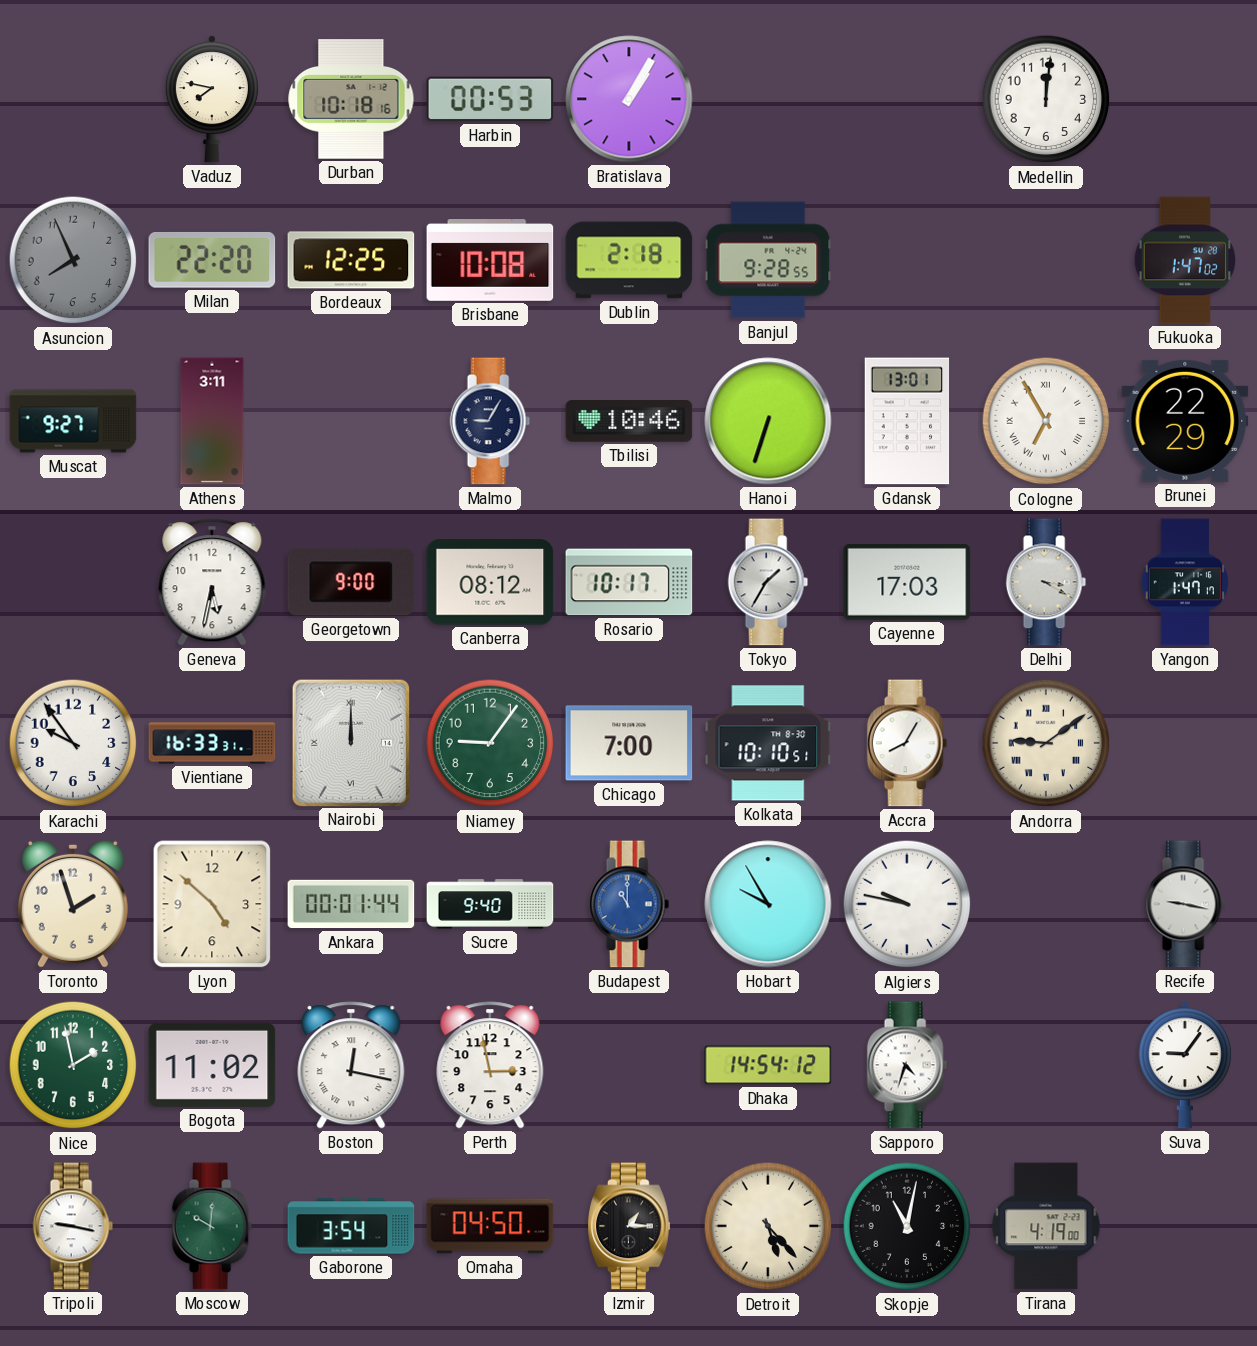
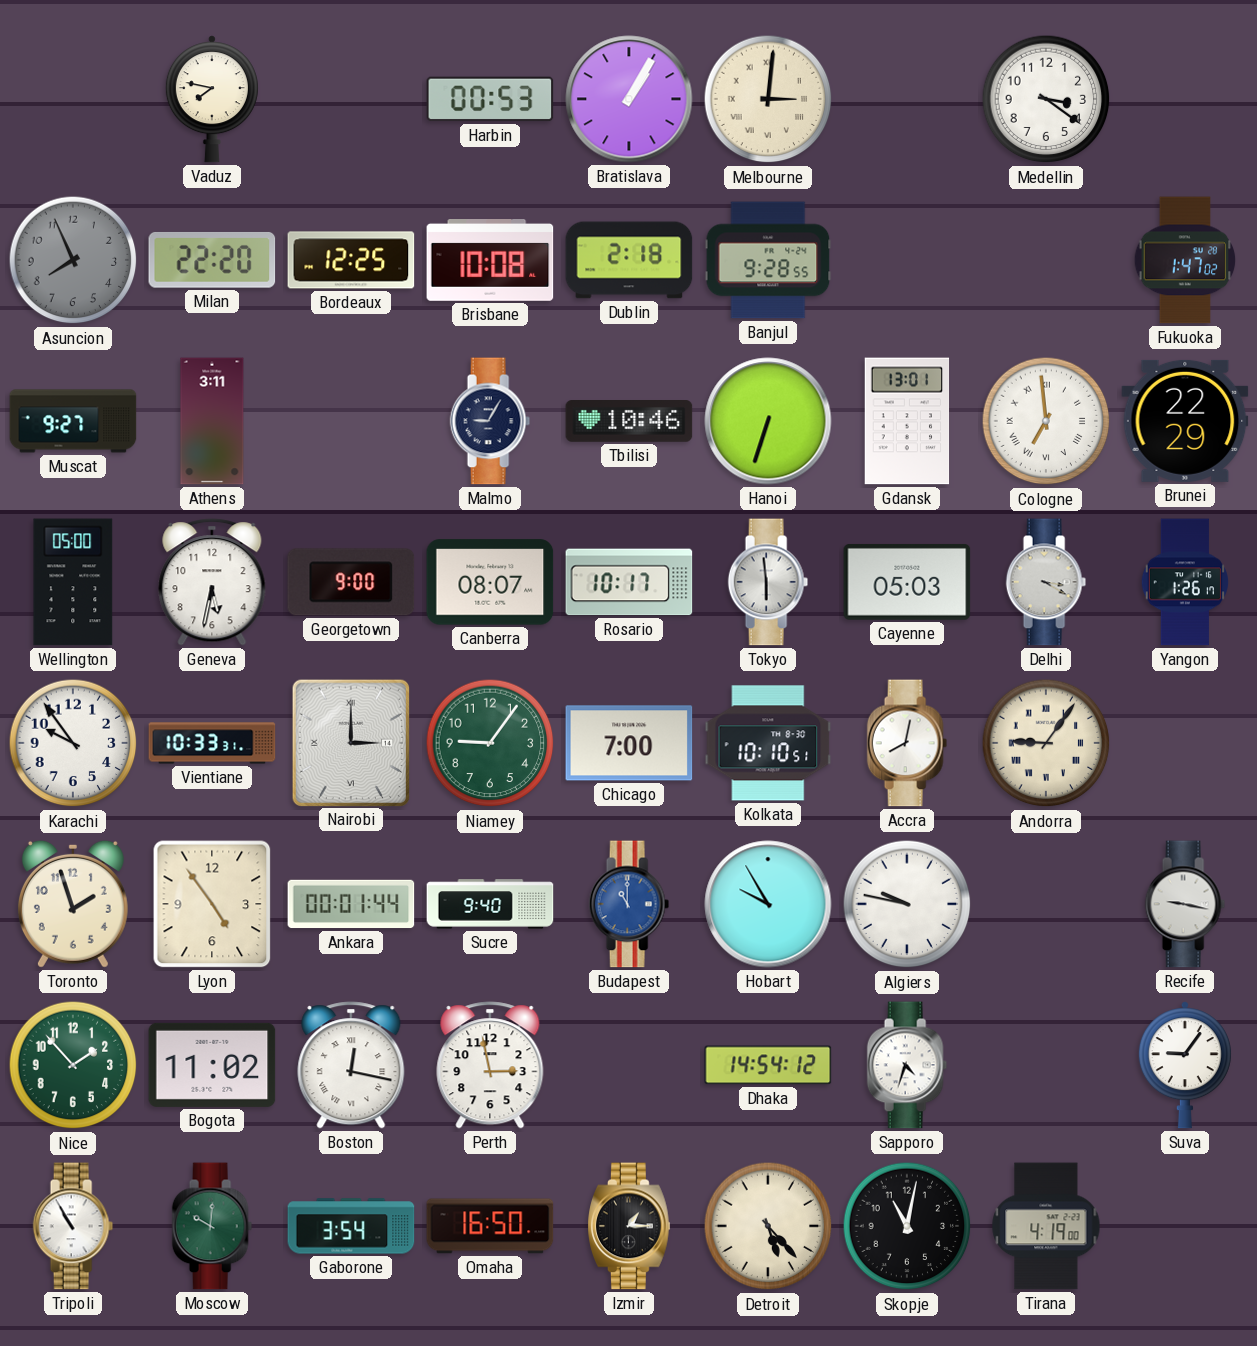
Durban: 10:18 -> none
Melbourne: none -> 3:01
Medellin: 12:01 -> 3:21
Cologne: 6:55 -> 6:59
Wellington: none -> 05:00
Canberra: 08:12 -> 08:07
Tokyo: 1:35 -> 5:59
Cayenne: 17:03 -> 05:03
Yangon: 1:47 -> 1:26
Vientiane: 16:33 -> 10:33
Nairobi: 12:00 -> 3:00
Accra: 8:05 -> 8:02
Andorra: 9:09 -> 9:06
Lyon: 4:52 -> 4:54
Nice: 1:58 -> 1:53
Tripoli: 9:17 -> 10:55
Omaha: 04:50 -> 16:50
